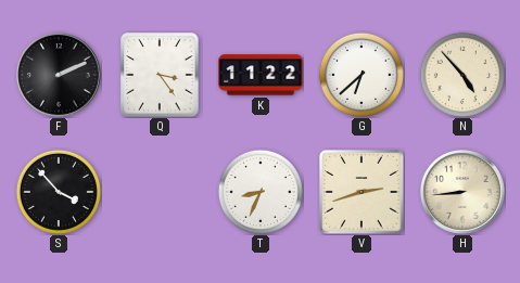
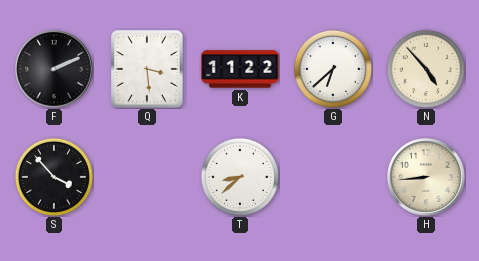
Q: 3:24 -> 3:29
T: 8:34 -> 8:38
V: 2:42 -> none
